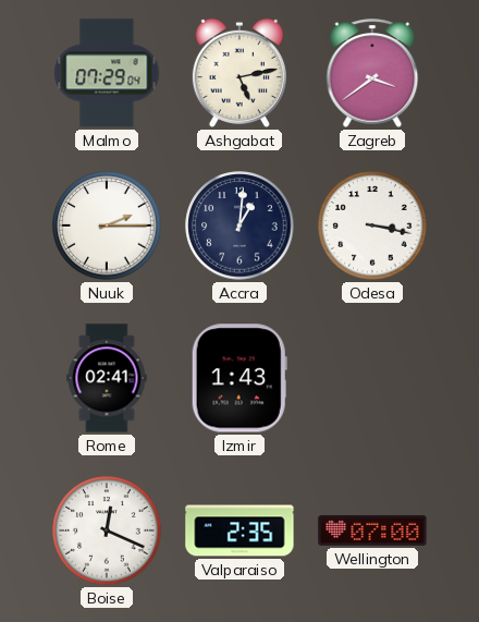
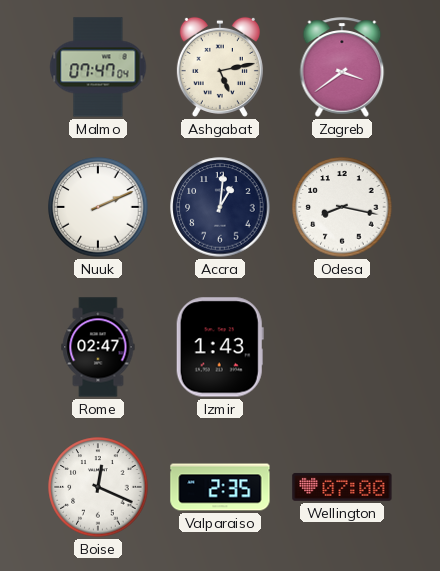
Malmo: 07:29 -> 07:47
Nuuk: 2:15 -> 2:11
Odesa: 3:17 -> 8:17
Rome: 02:41 -> 02:47
